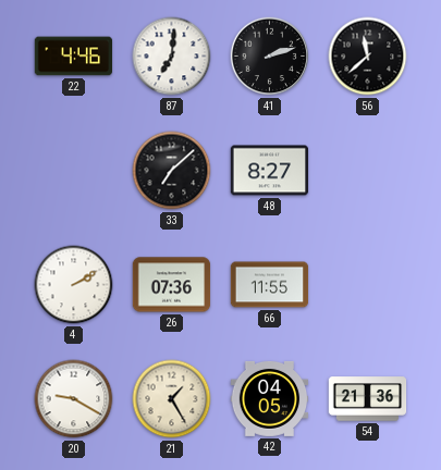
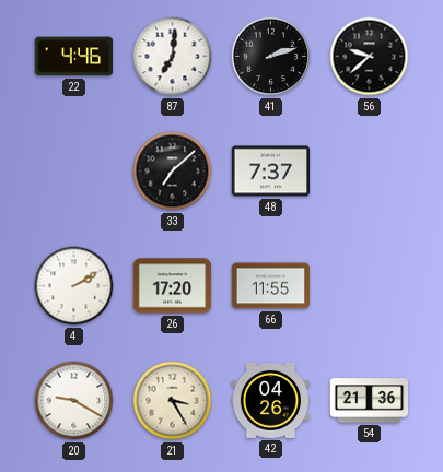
56: 11:38 -> 9:38
48: 8:27 -> 7:37
26: 07:36 -> 17:20
21: 1:25 -> 3:25
42: 04:05 -> 04:26
